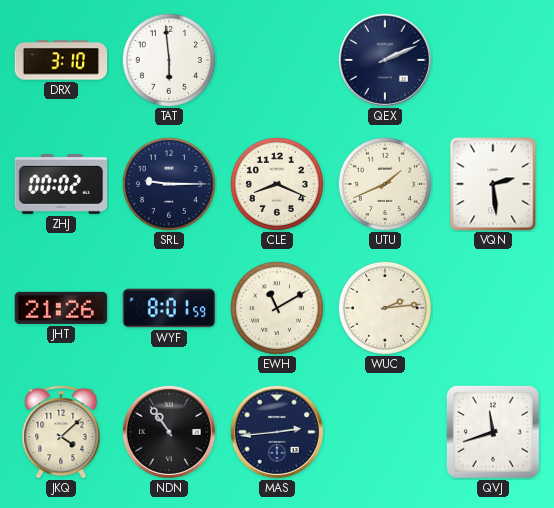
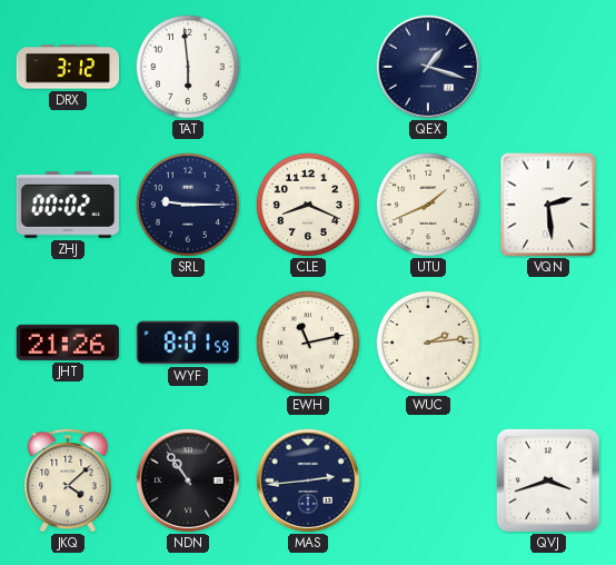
DRX: 3:10 -> 3:12
QEX: 2:11 -> 1:18
EWH: 11:10 -> 11:13
QVJ: 11:42 -> 3:42
